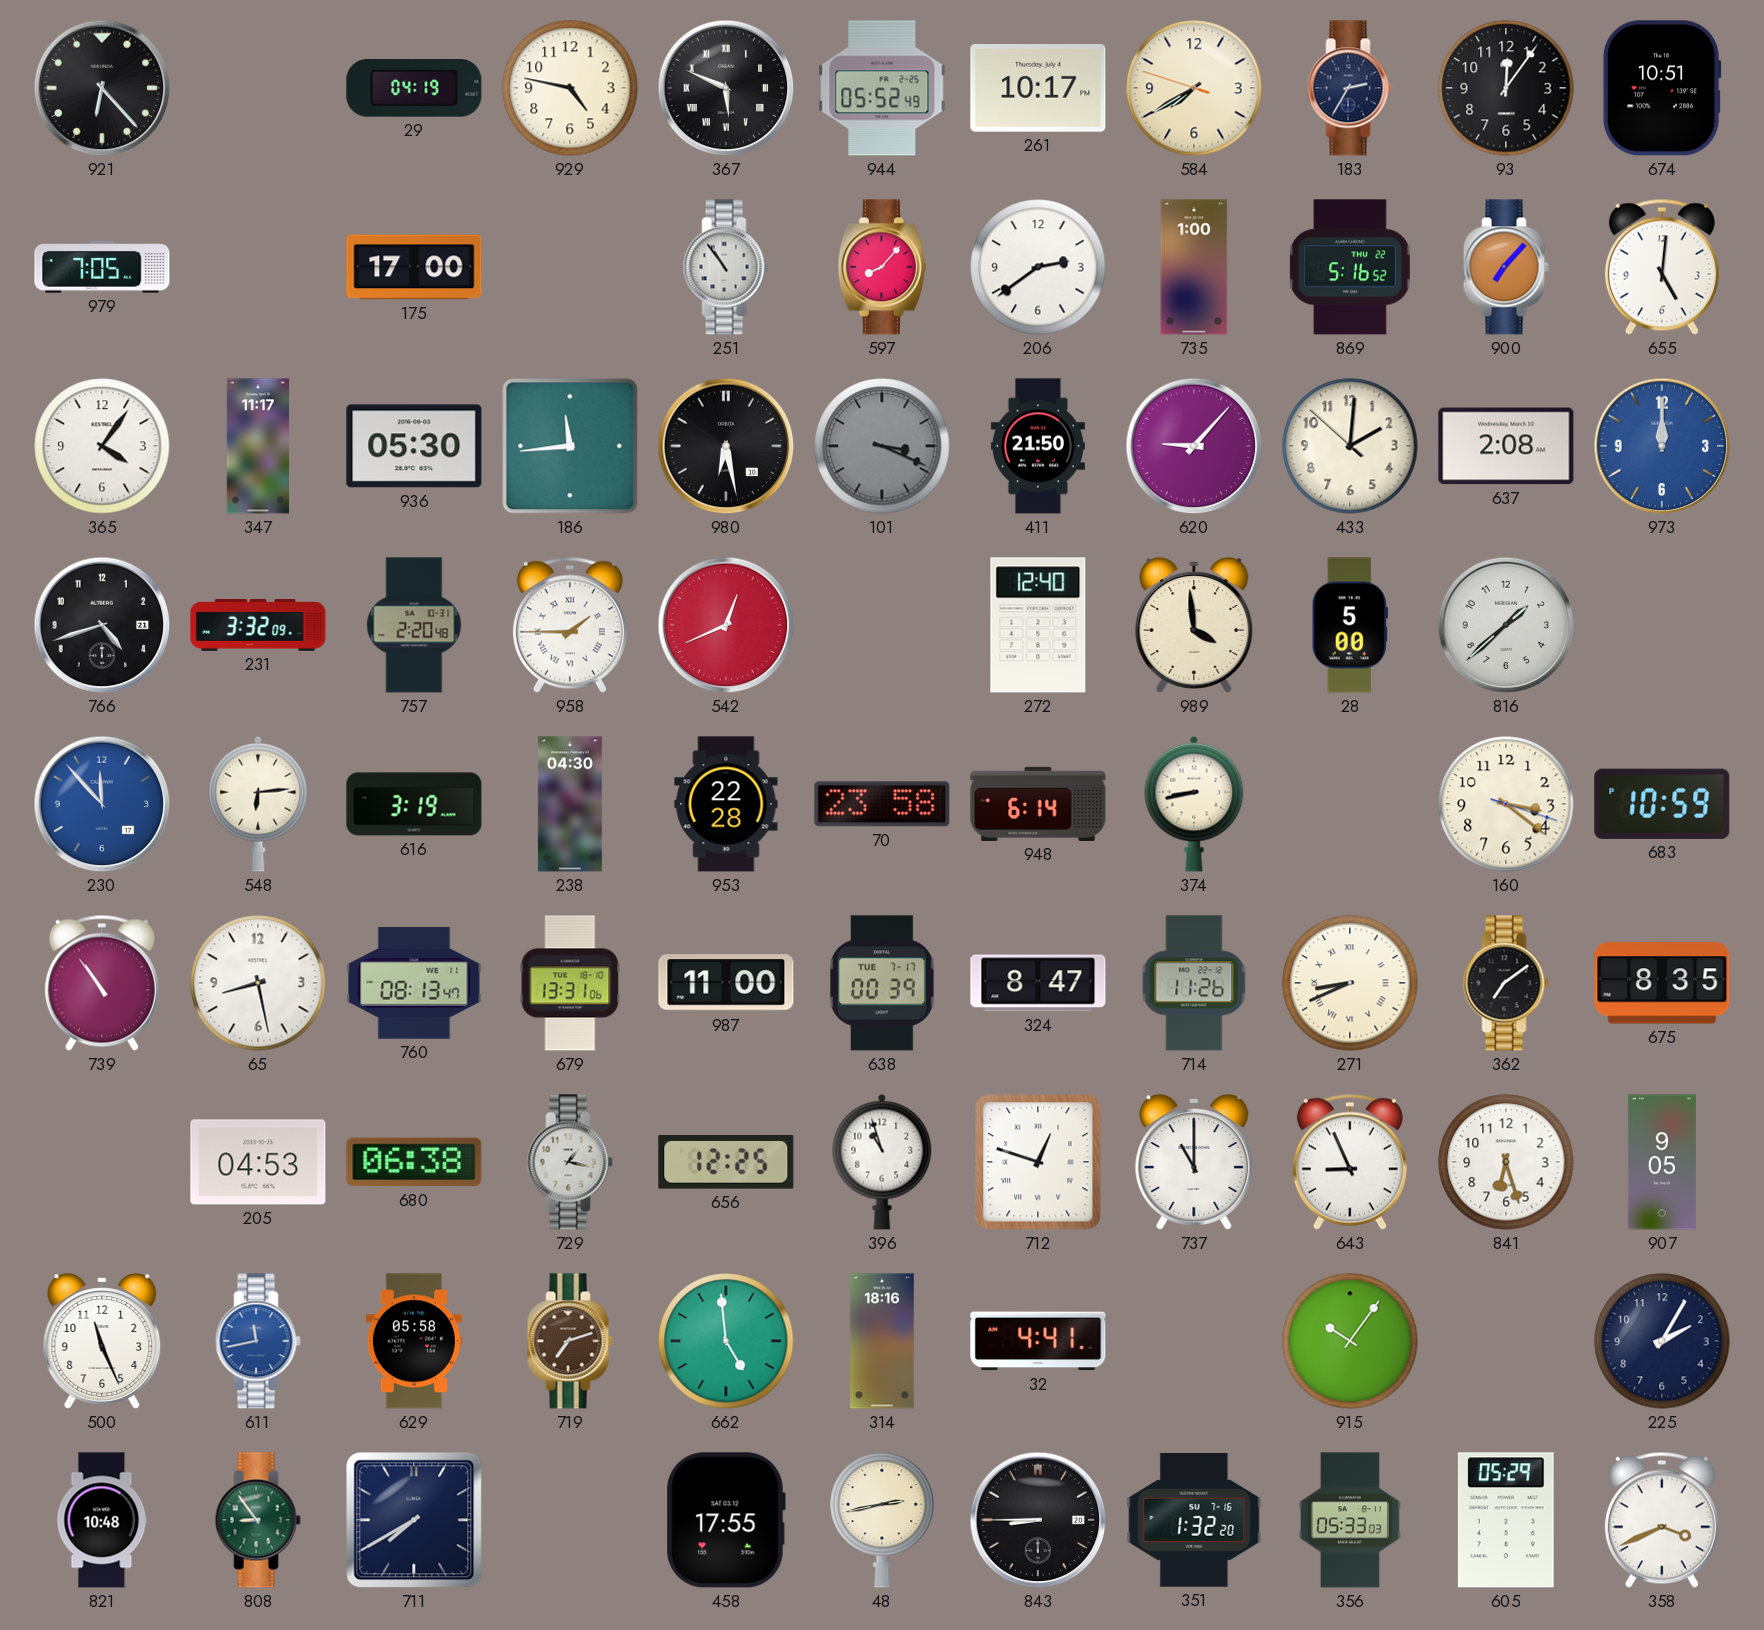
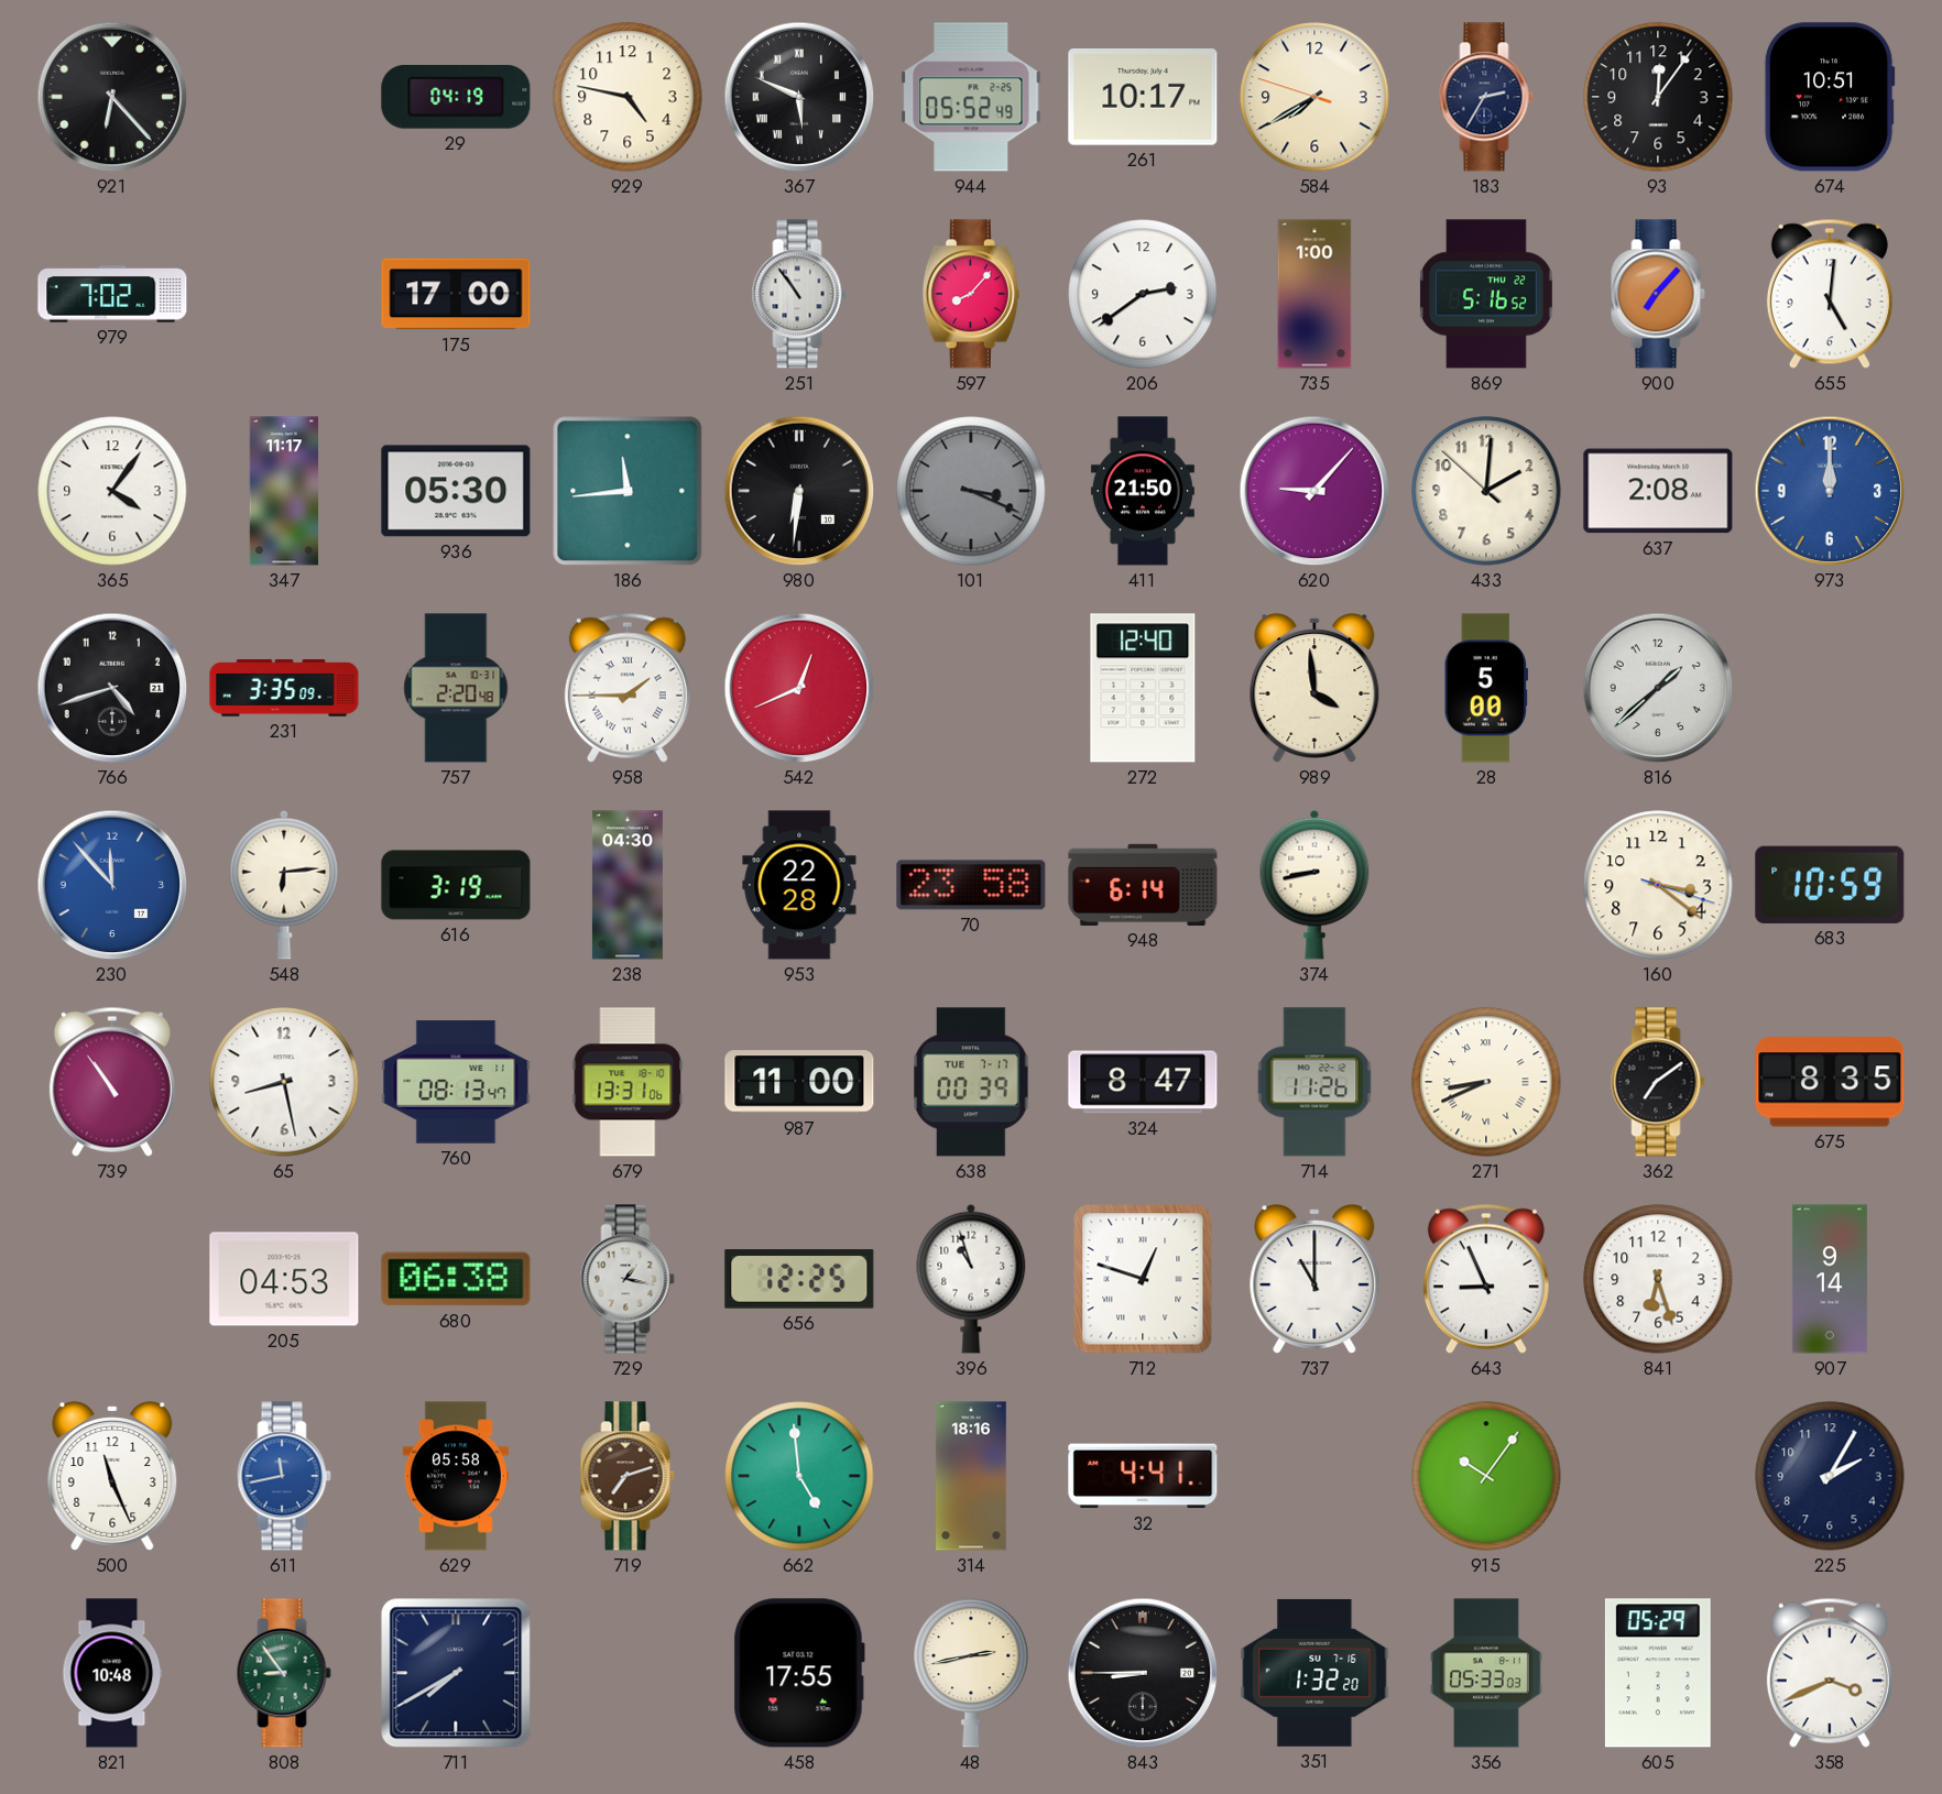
979: 7:05 -> 7:02
980: 6:28 -> 6:31
231: 3:32 -> 3:35
907: 9:05 -> 9:14
